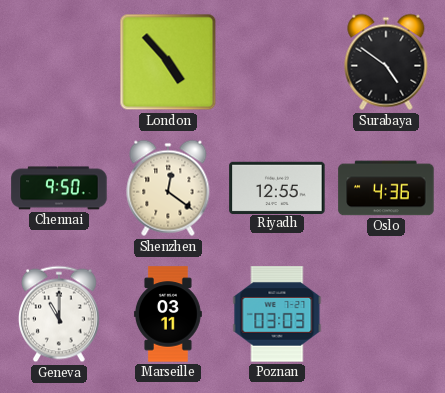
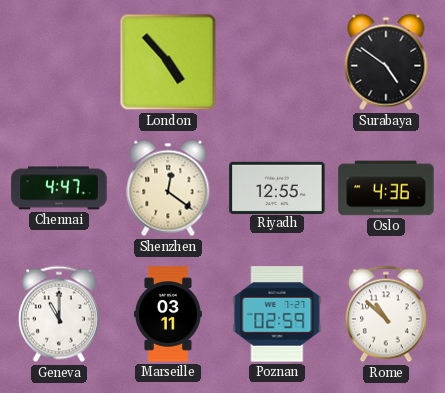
Chennai: 9:50 -> 4:47
Poznan: 03:03 -> 02:59
Rome: none -> 10:52
